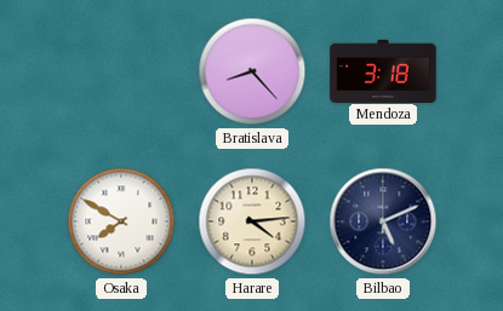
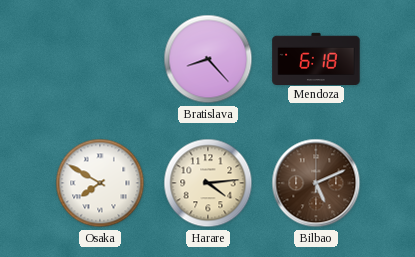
Mendoza: 3:18 -> 6:18
Bilbao dial: navy -> brown
